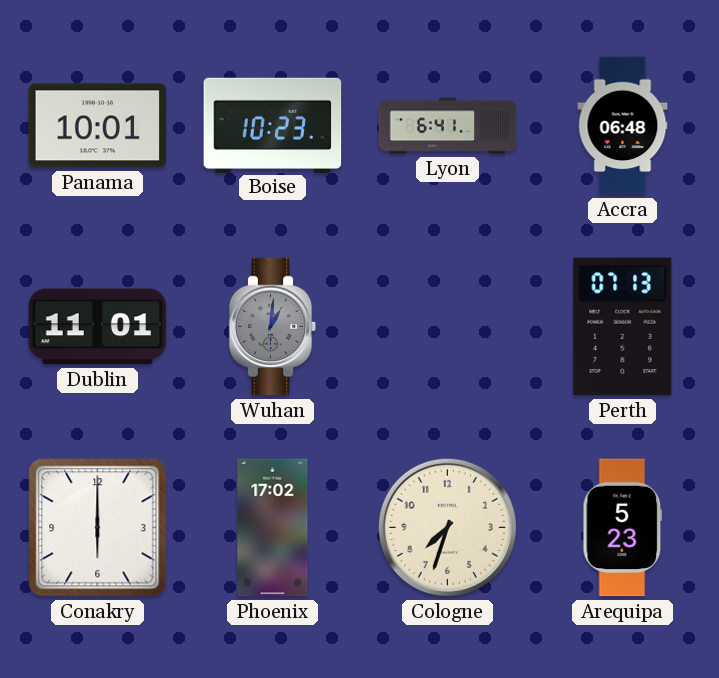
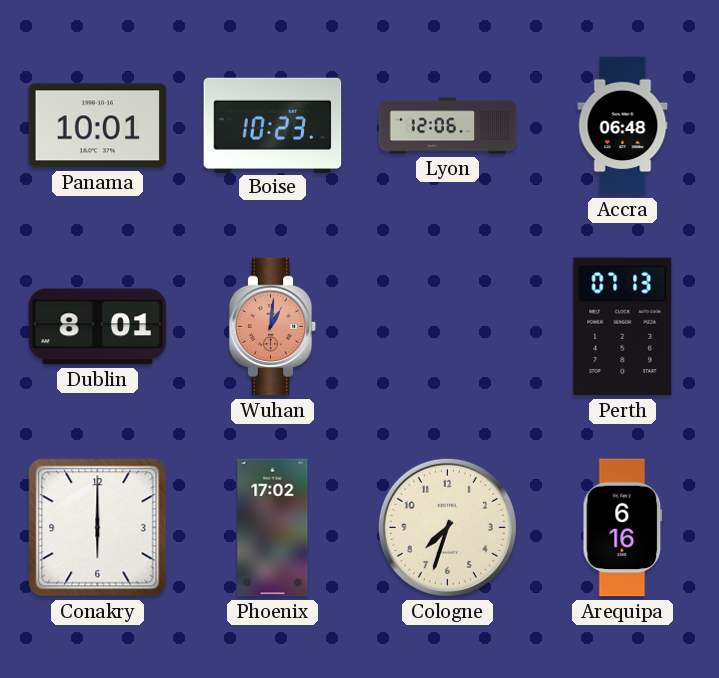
Lyon: 6:41 -> 12:06
Dublin: 11:01 -> 8:01
Wuhan dial: grey -> salmon
Arequipa: 5:23 -> 6:16
